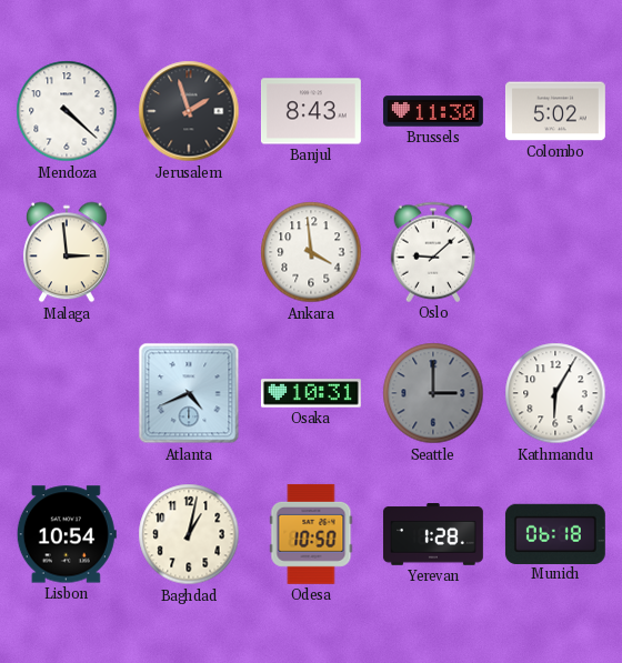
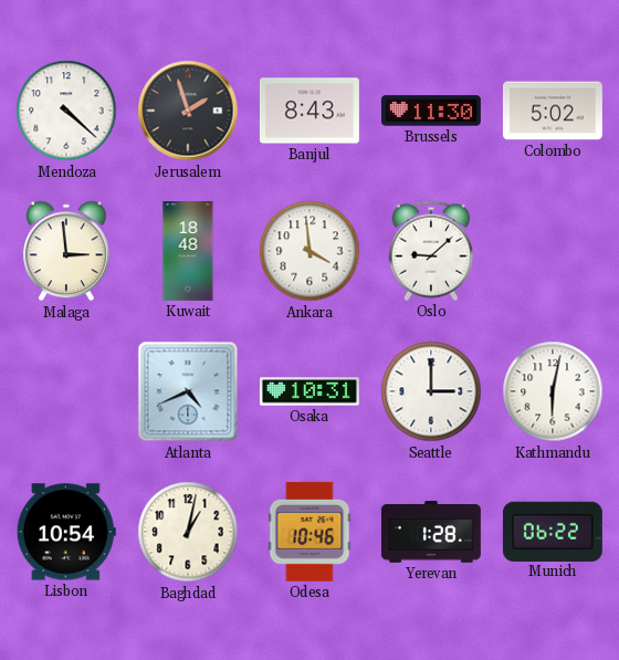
Kuwait: none -> 18:48
Seattle dial: grey -> white
Kathmandu: 6:05 -> 6:02
Odesa: 10:50 -> 10:46
Munich: 06:18 -> 06:22
